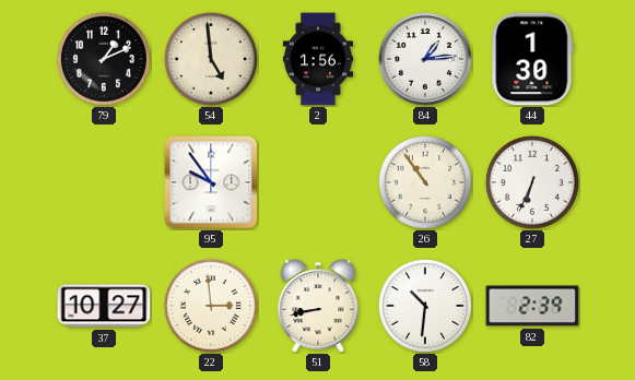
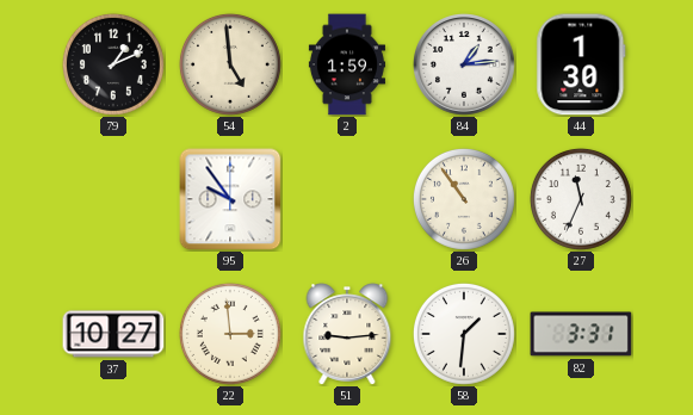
2: 1:56 -> 1:59
27: 6:34 -> 11:34
51: 8:43 -> 9:14
58: 10:31 -> 1:31
82: 2:39 -> 3:31
